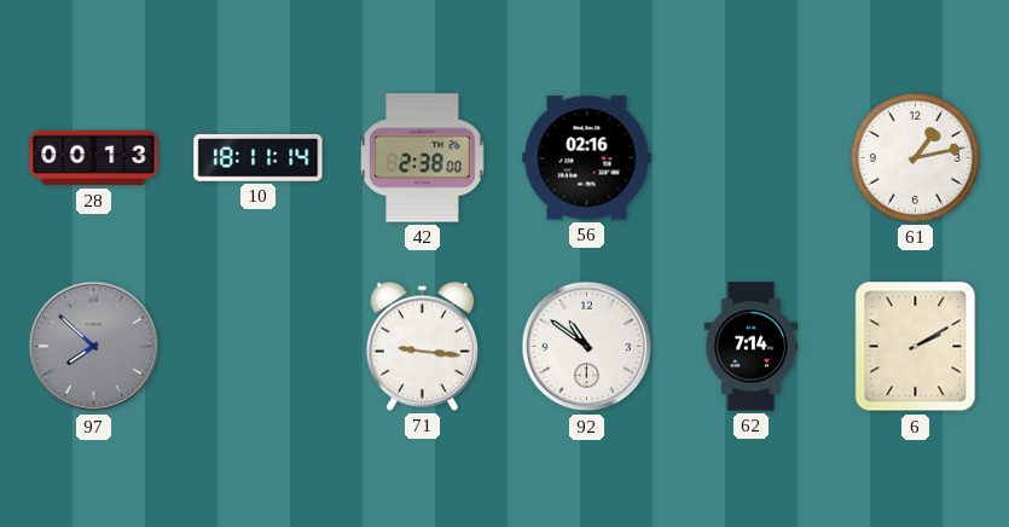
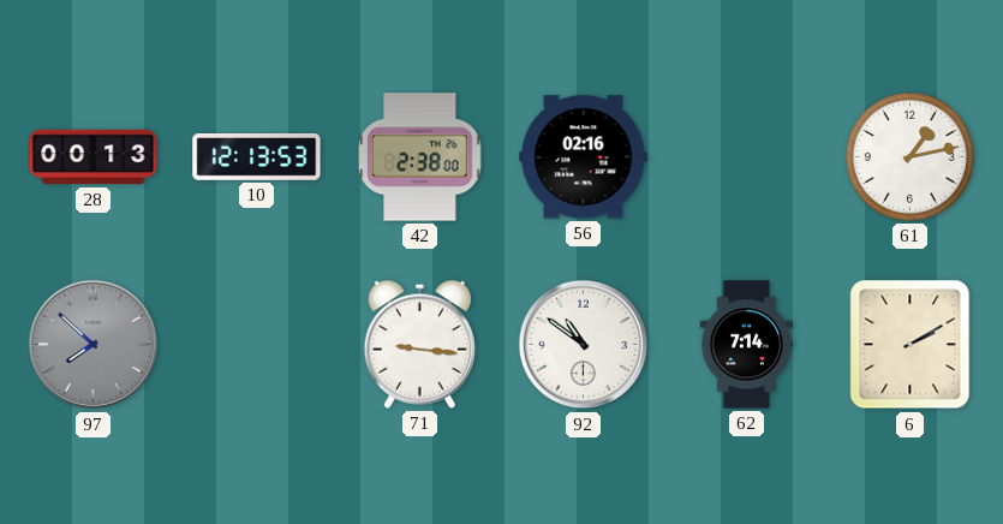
10: 18:11 -> 12:13
